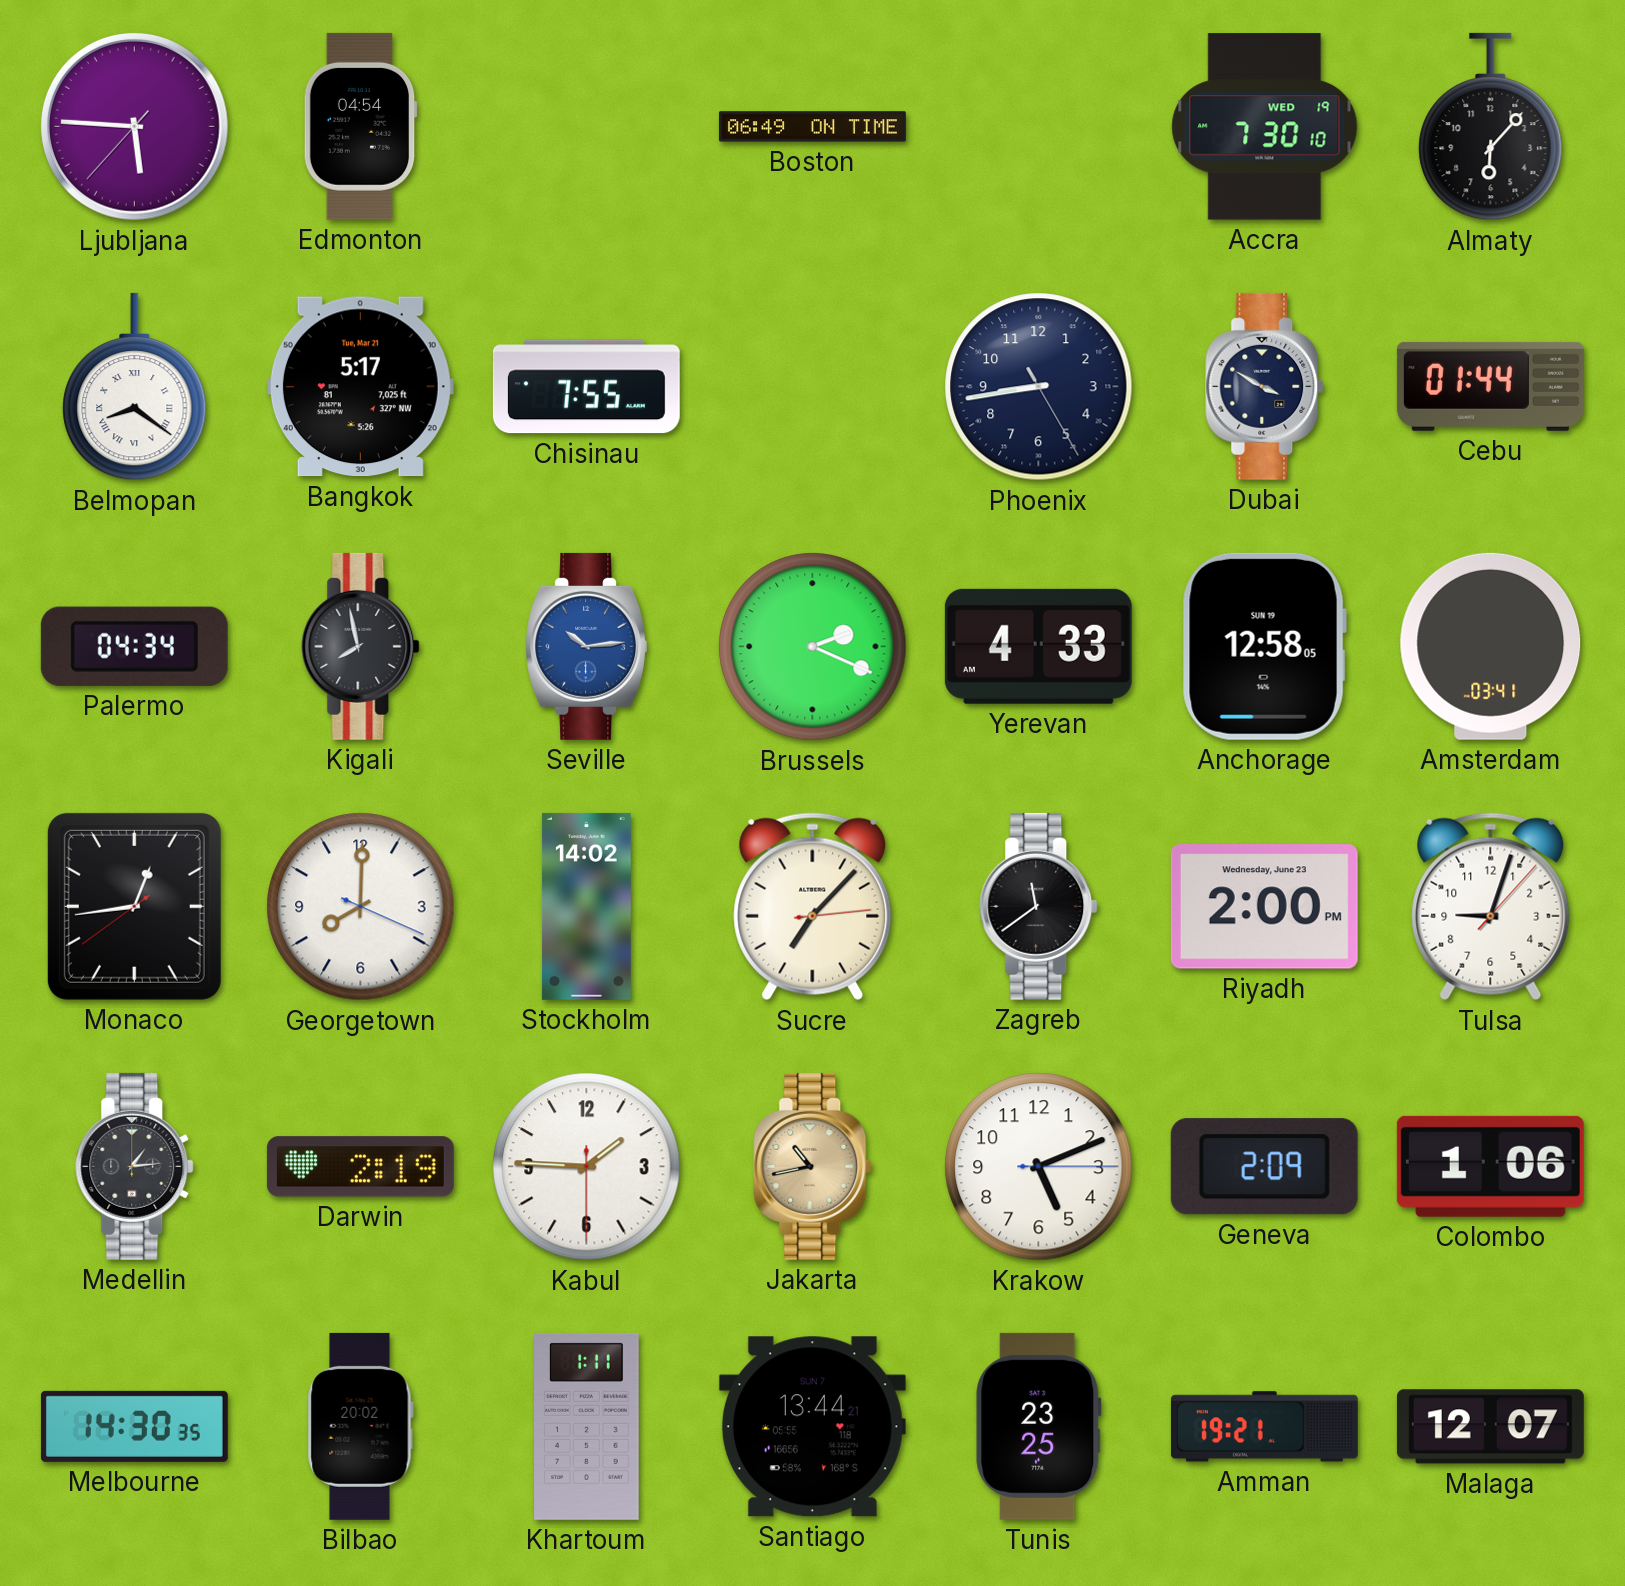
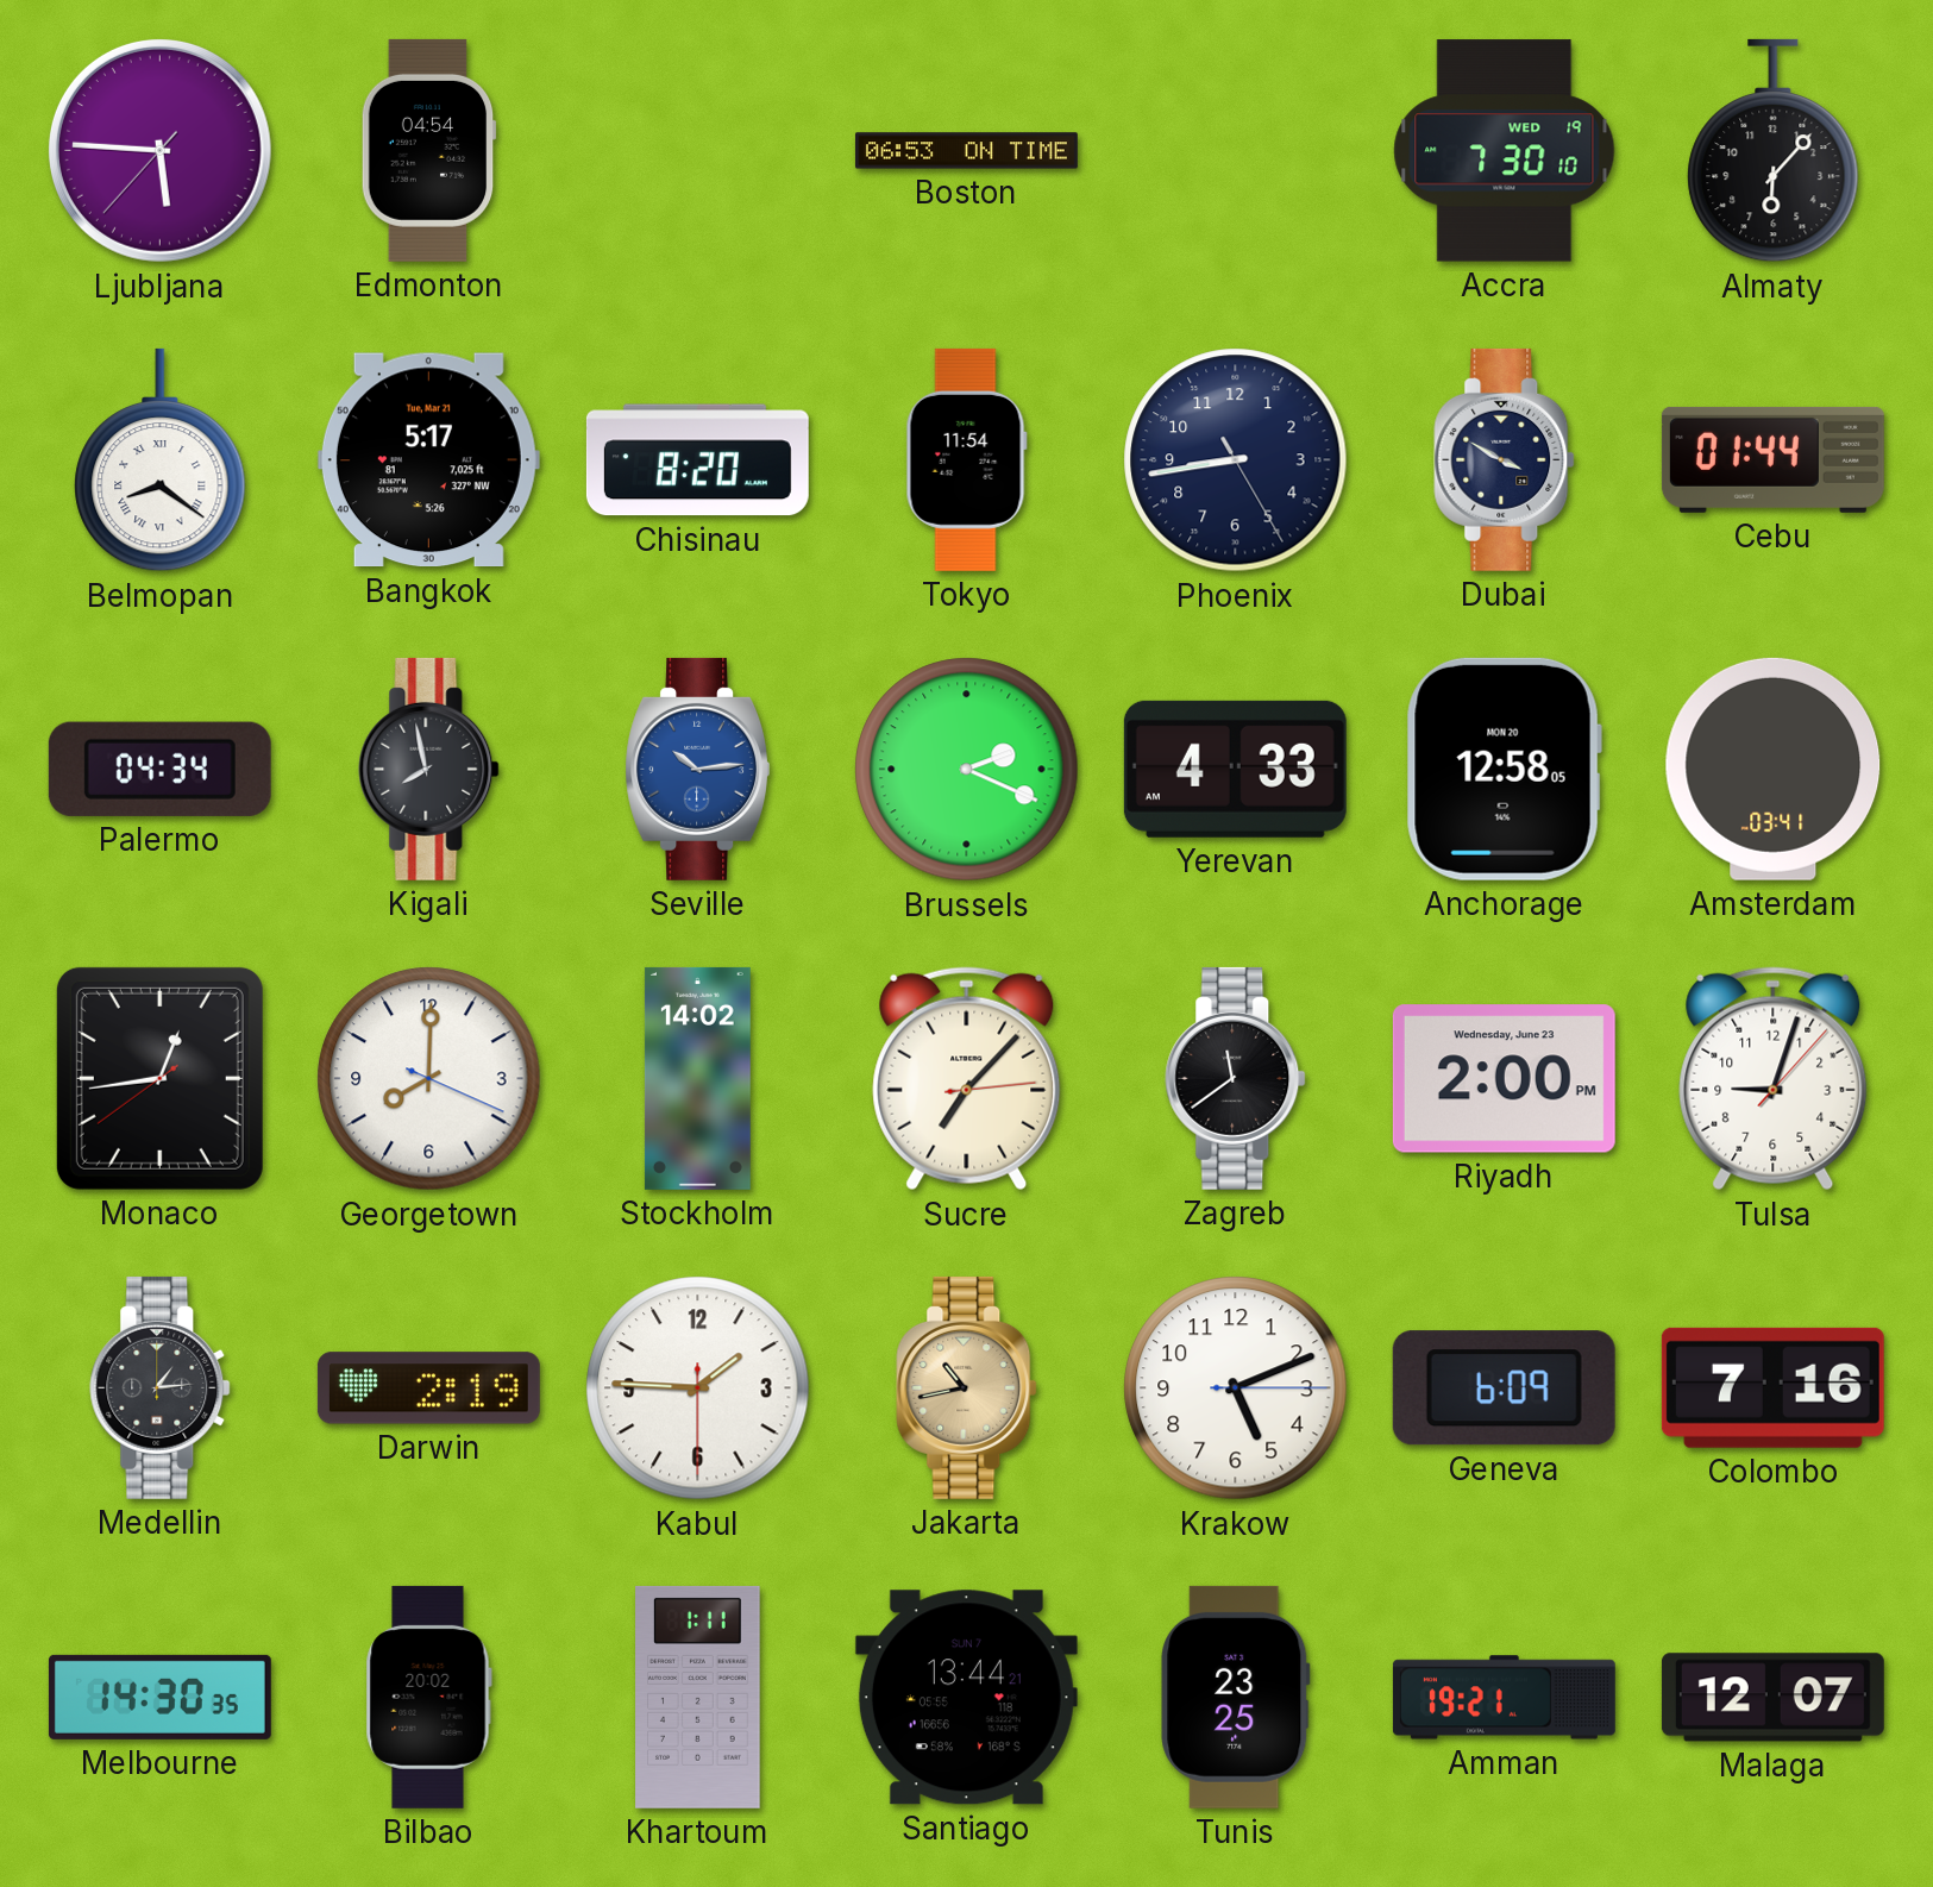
Boston: 06:49 -> 06:53
Chisinau: 7:55 -> 8:20
Tokyo: none -> 11:54
Anchorage date: SUN 19 -> MON 20
Geneva: 2:09 -> 6:09
Colombo: 1:06 -> 7:16
